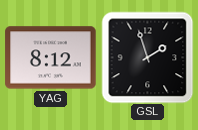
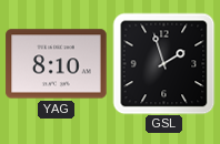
YAG: 8:12 -> 8:10
